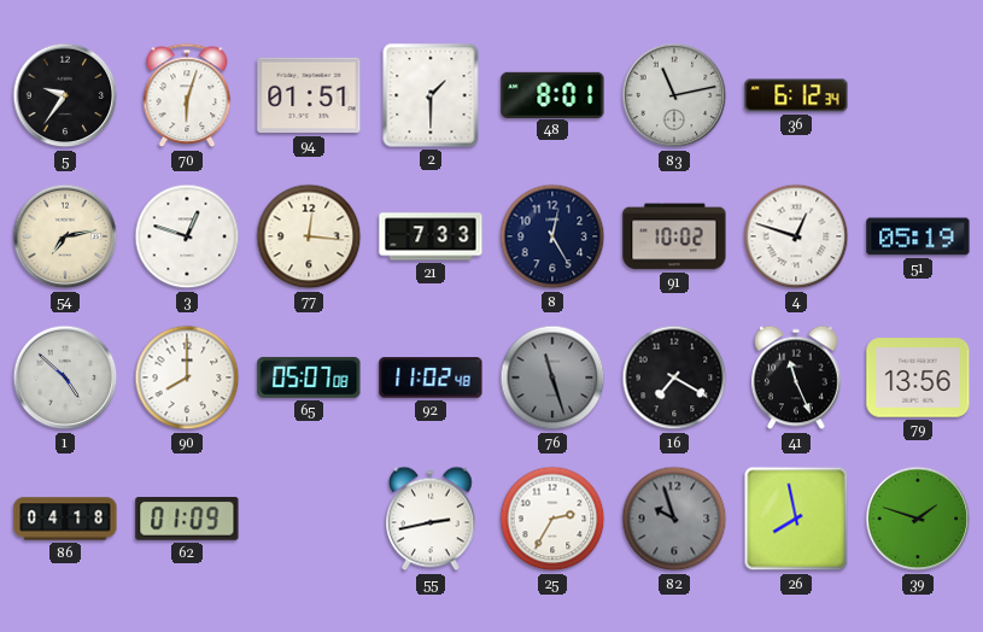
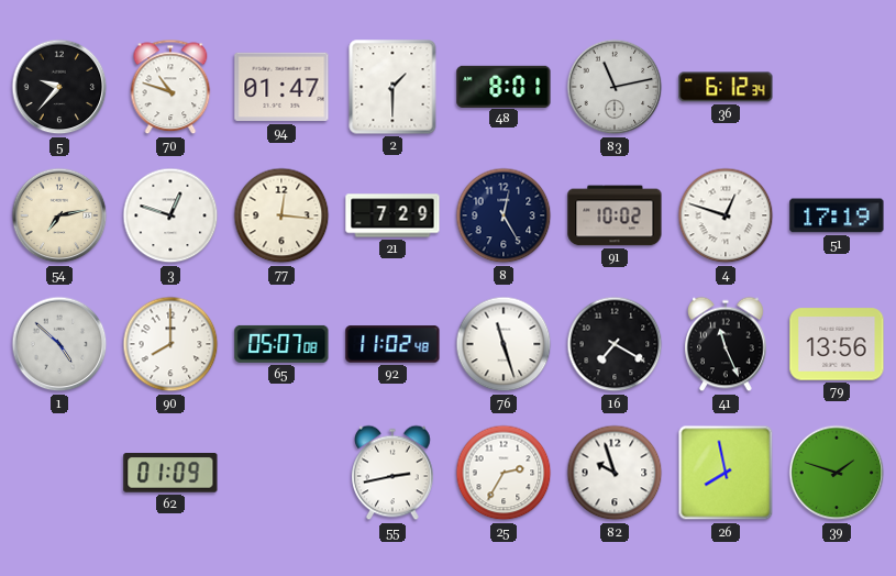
5: 9:36 -> 9:37
70: 6:03 -> 10:48
94: 01:51 -> 01:47
21: 7:33 -> 7:29
51: 05:19 -> 17:19
76 dial: grey -> white
86: 04:18 -> none
82 dial: grey -> white
